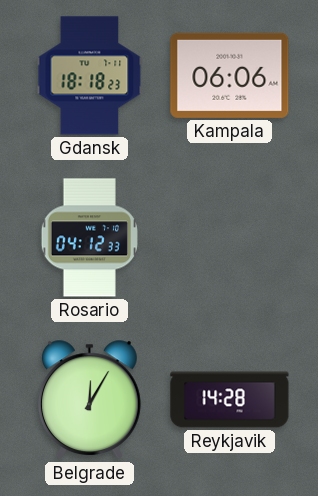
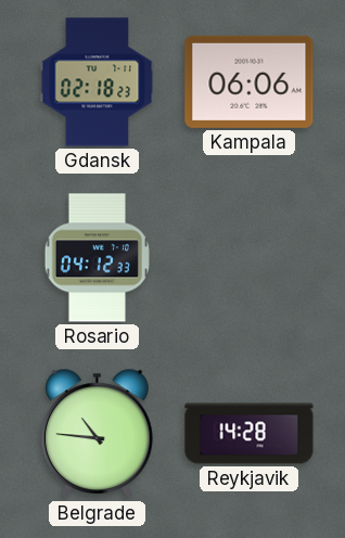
Gdansk: 18:18 -> 02:18
Belgrade: 12:05 -> 10:46
